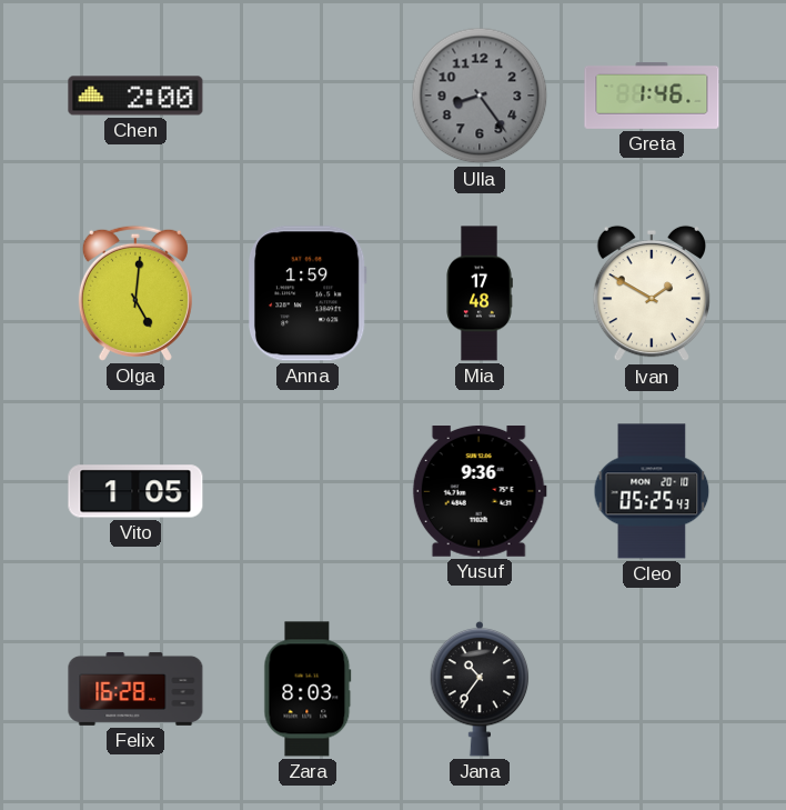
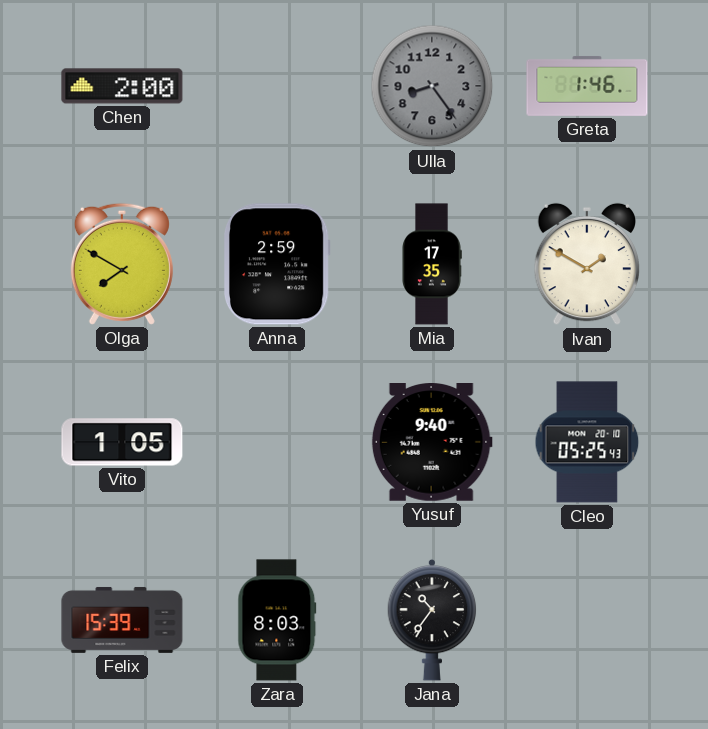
Olga: 5:01 -> 7:50
Anna: 1:59 -> 2:59
Mia: 17:48 -> 17:35
Yusuf: 9:36 -> 9:40
Felix: 16:28 -> 15:39
